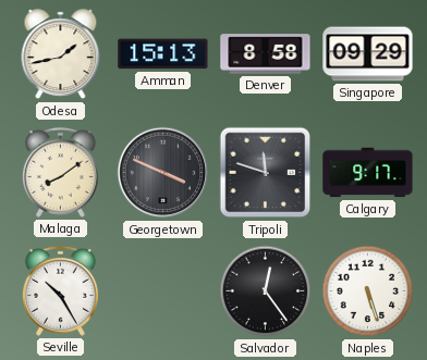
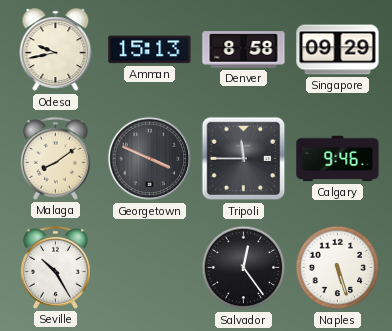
Odesa: 1:43 -> 9:43
Tripoli: 11:48 -> 11:45
Calgary: 9:17 -> 9:46
